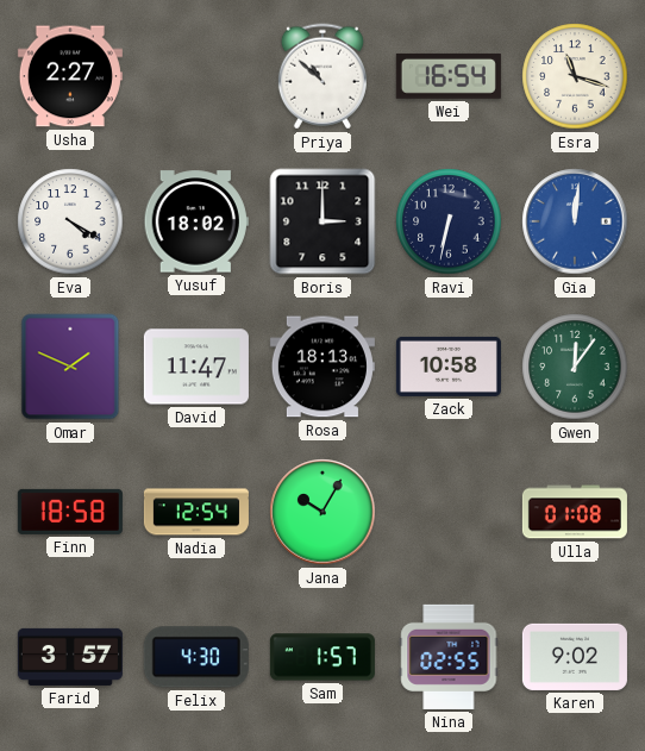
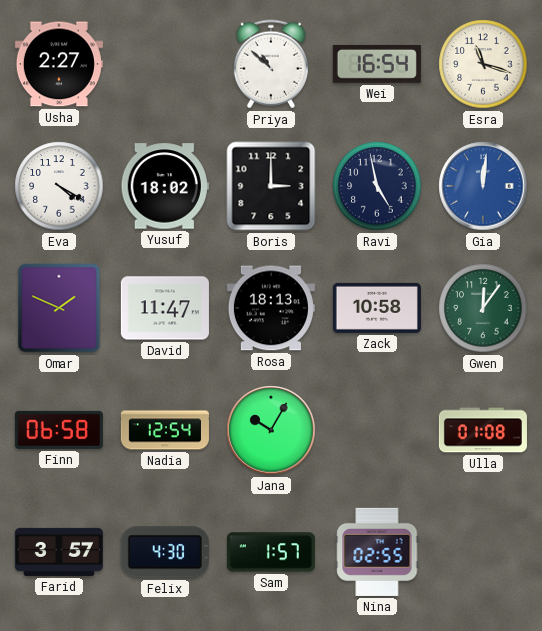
Ravi: 6:32 -> 4:58
Finn: 18:58 -> 06:58
Karen: 9:02 -> none
